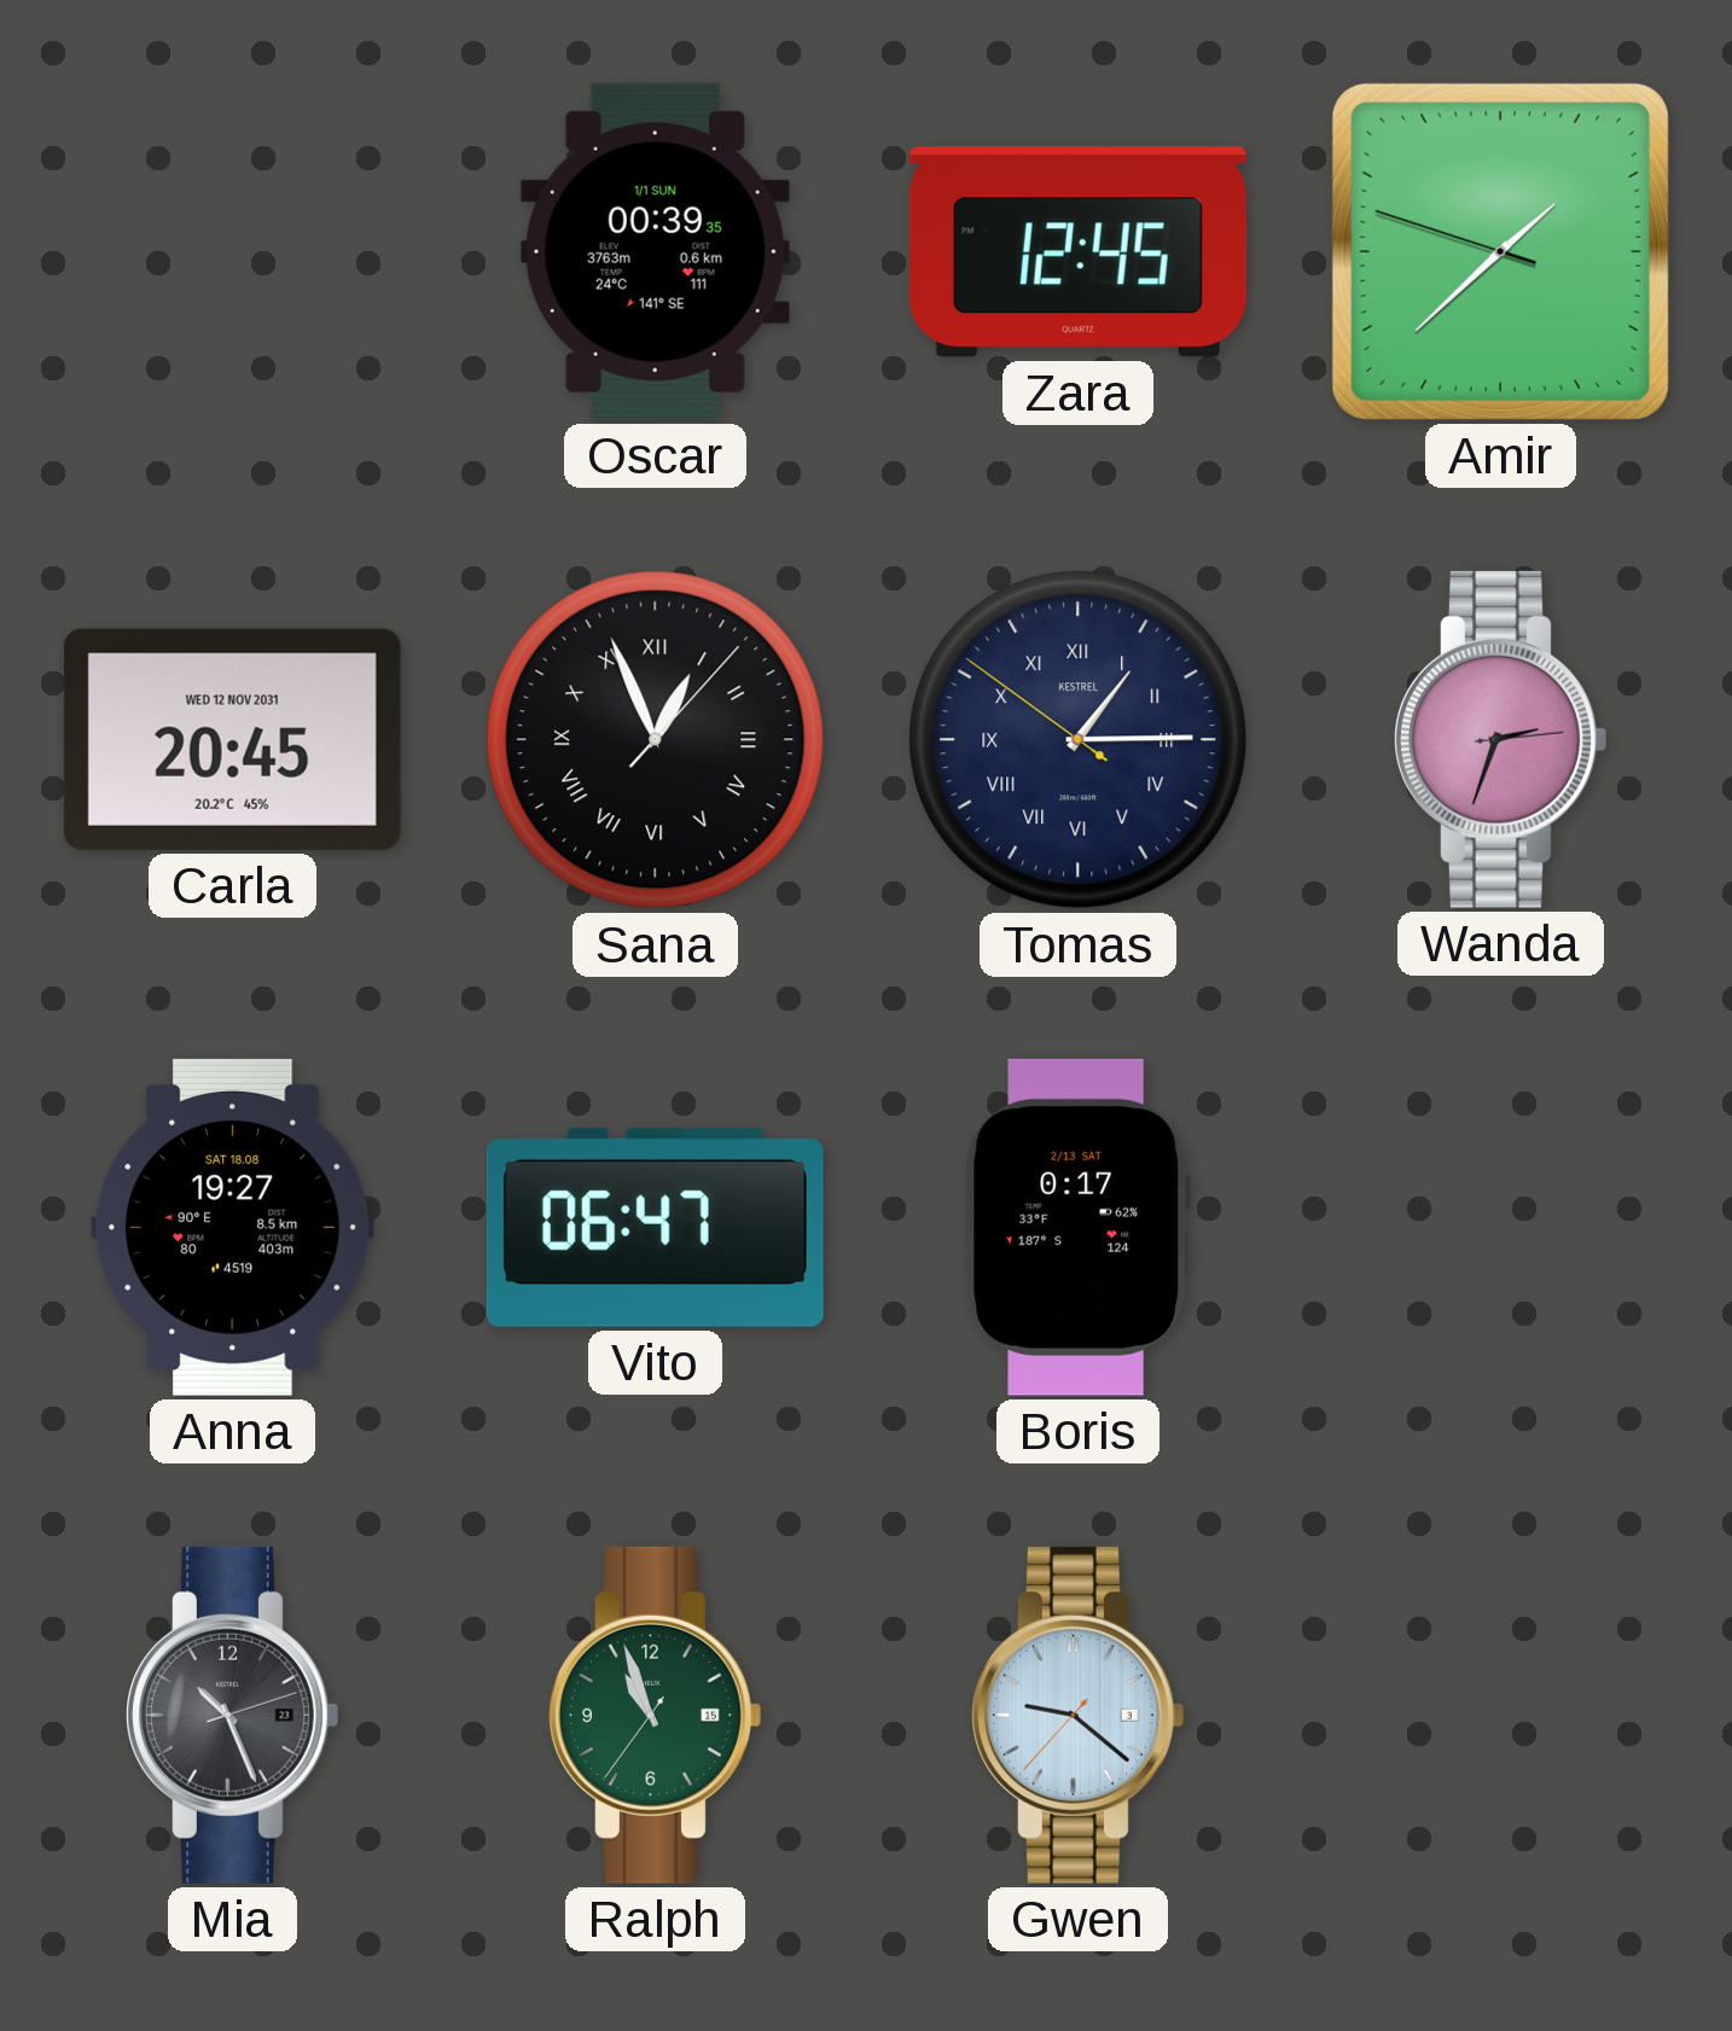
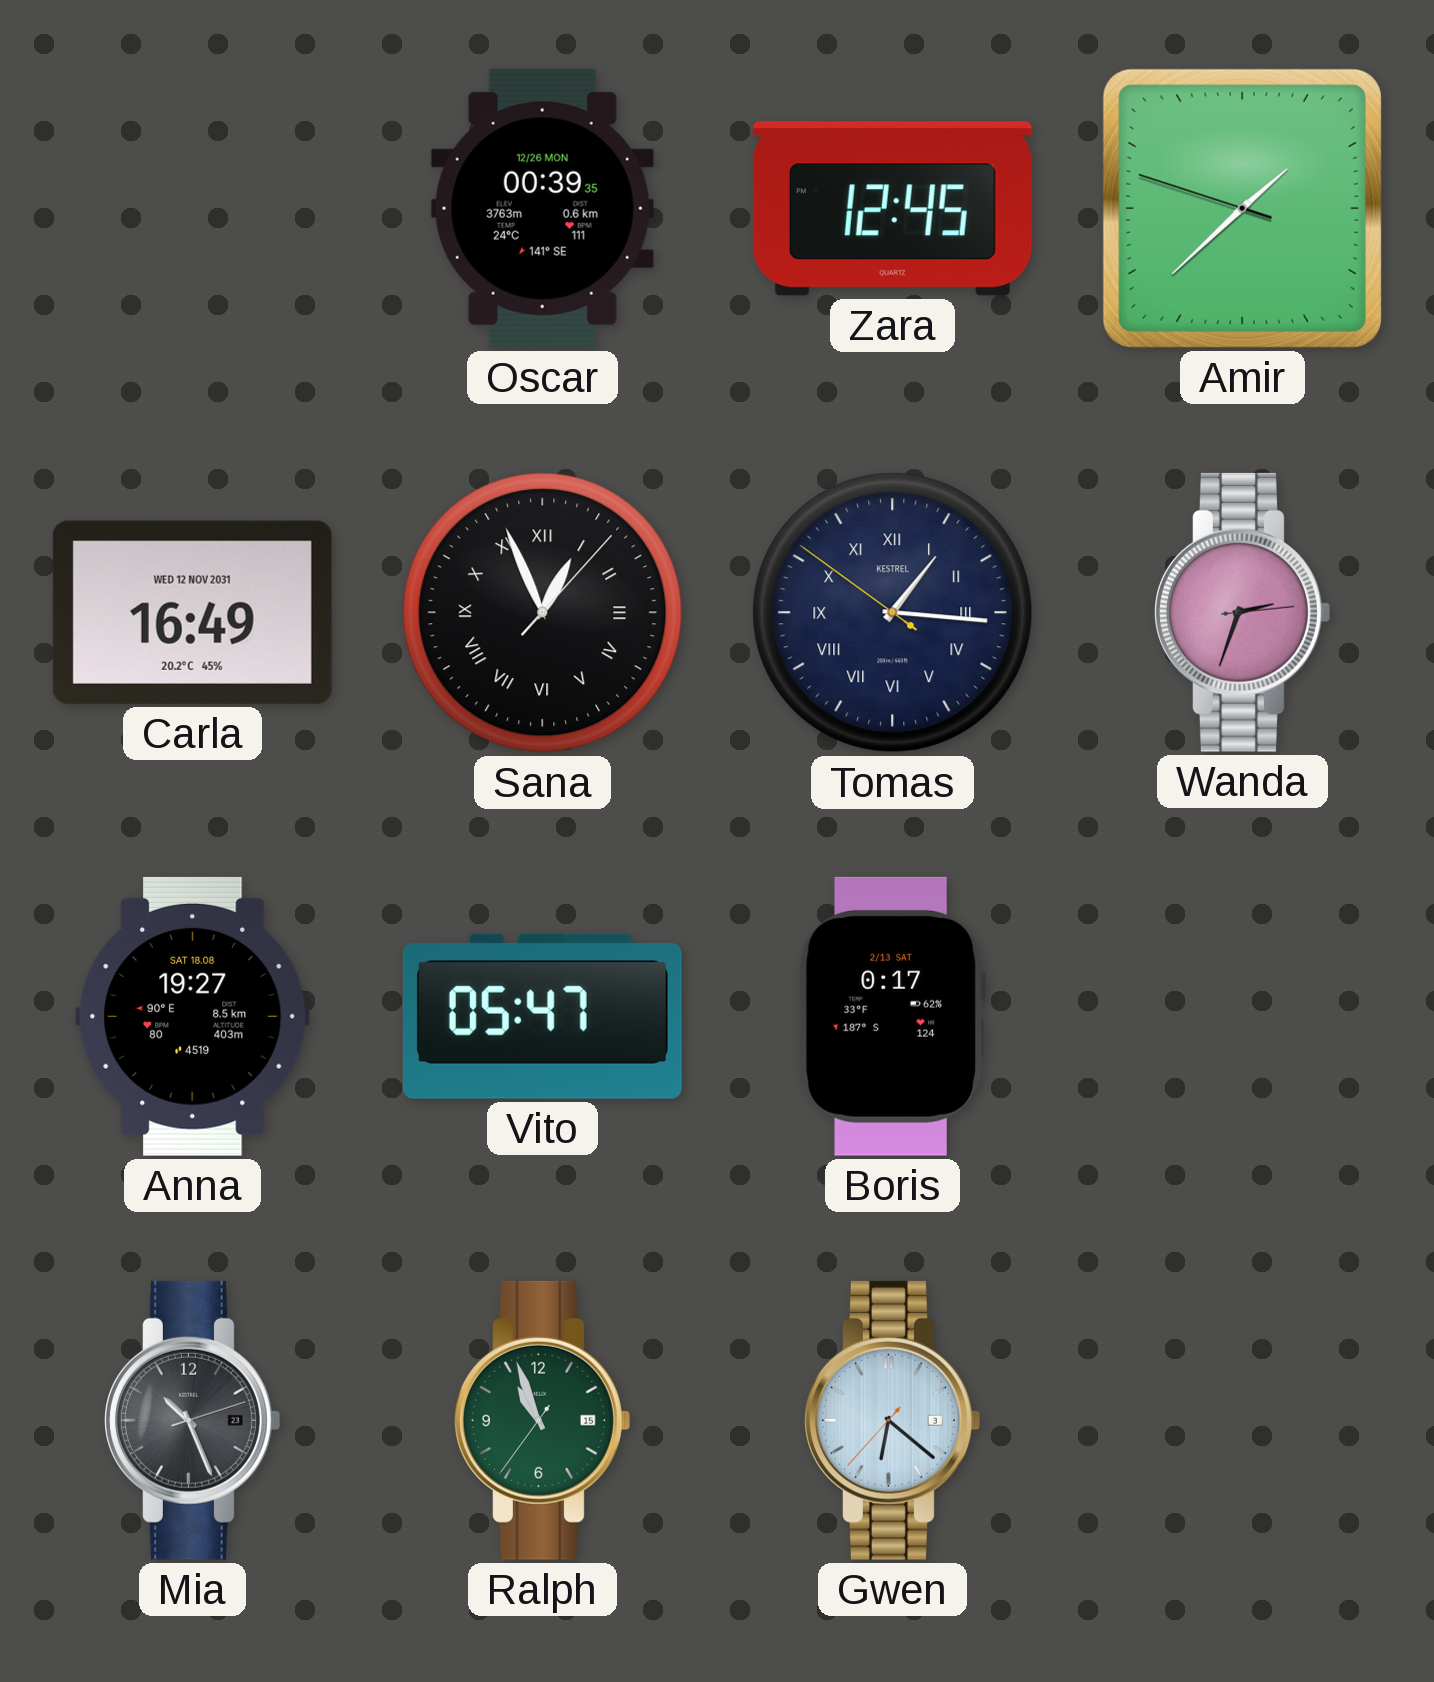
Oscar date: 1/1 SUN -> 12/26 MON
Carla: 20:45 -> 16:49
Tomas: 1:14 -> 1:15
Vito: 06:47 -> 05:47
Gwen: 9:21 -> 6:21
